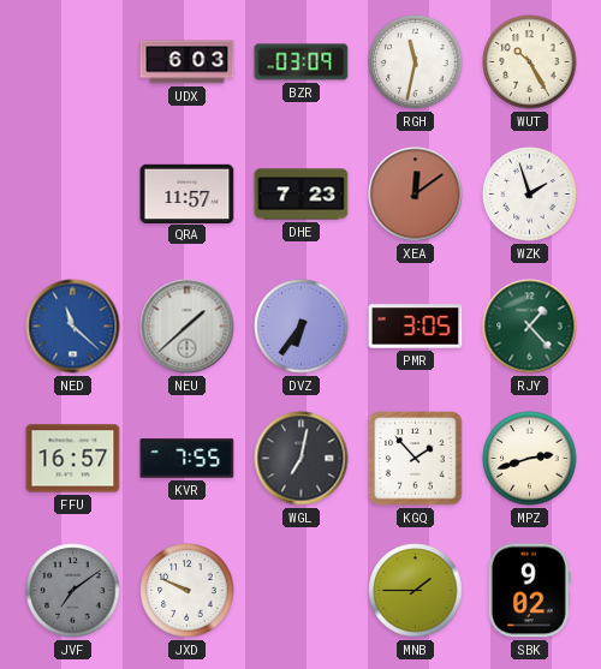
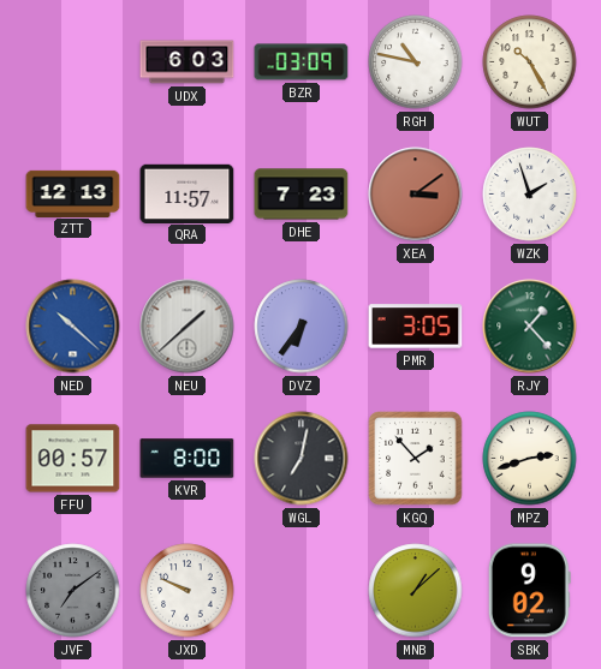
RGH: 11:32 -> 10:47
ZTT: none -> 12:13
XEA: 12:09 -> 3:09
NED: 11:22 -> 10:22
FFU: 16:57 -> 00:57
KVR: 7:55 -> 8:00
MNB: 1:45 -> 1:08
